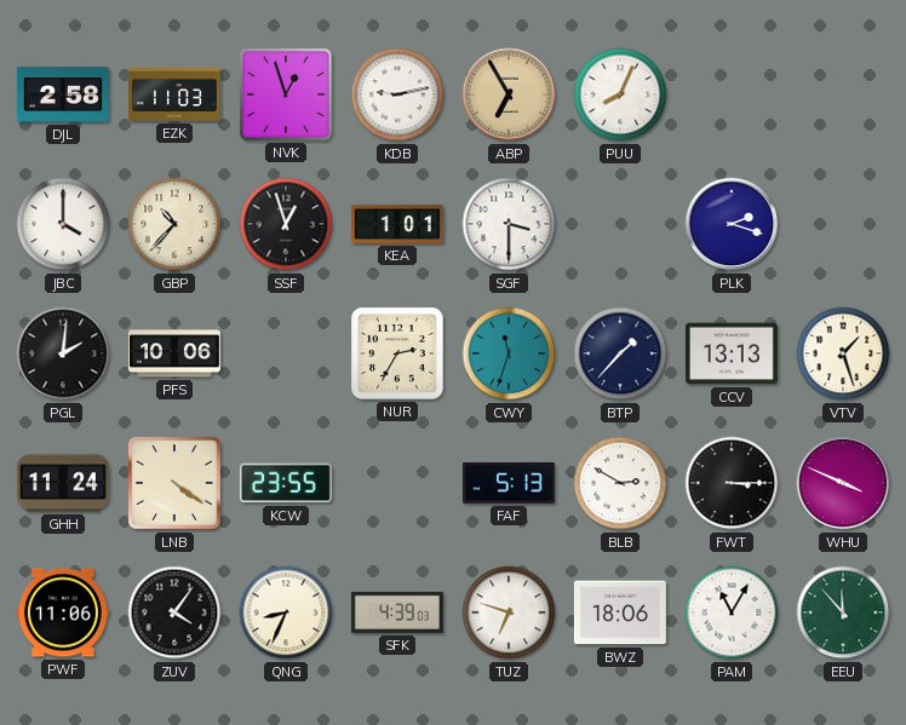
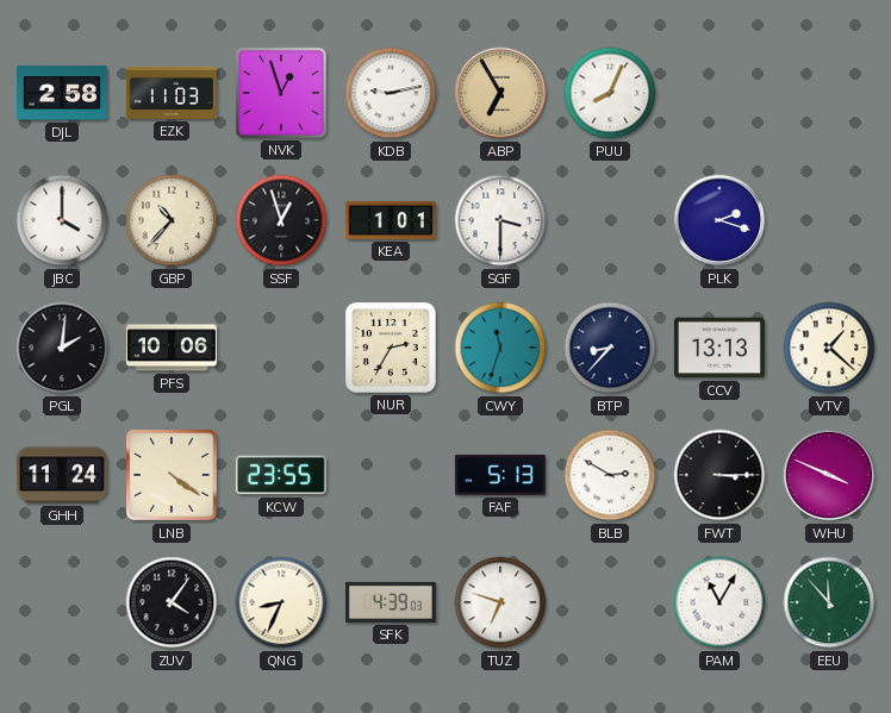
BTP: 1:37 -> 8:37
VTV: 1:27 -> 1:22
PWF: 11:06 -> none
BWZ: 18:06 -> none
